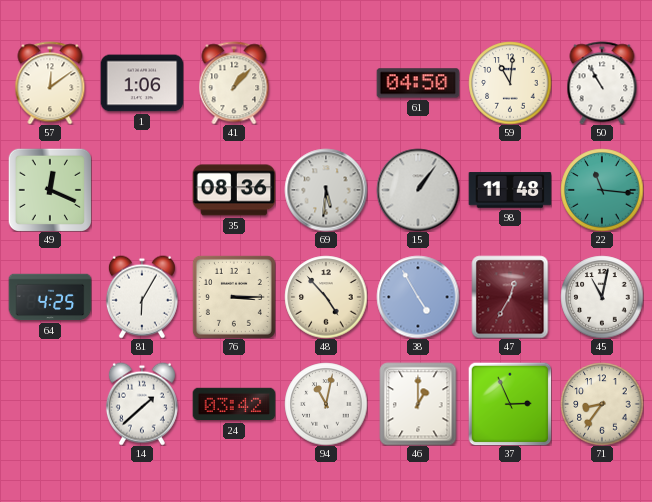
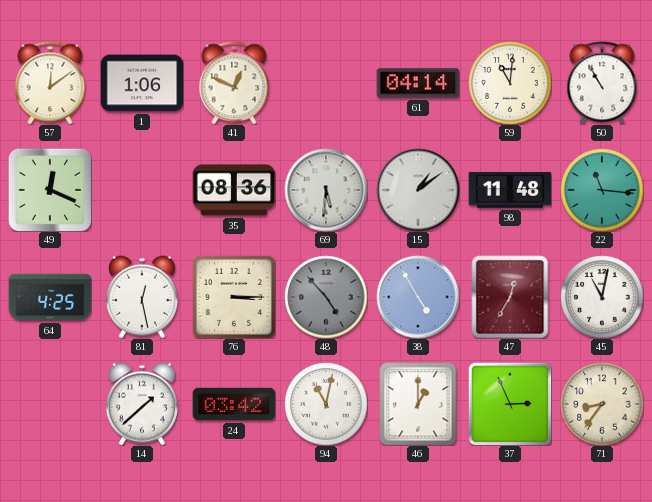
41: 1:07 -> 12:49
61: 04:50 -> 04:14
15: 1:06 -> 1:09
81: 6:05 -> 12:28
48 dial: cream -> grey
